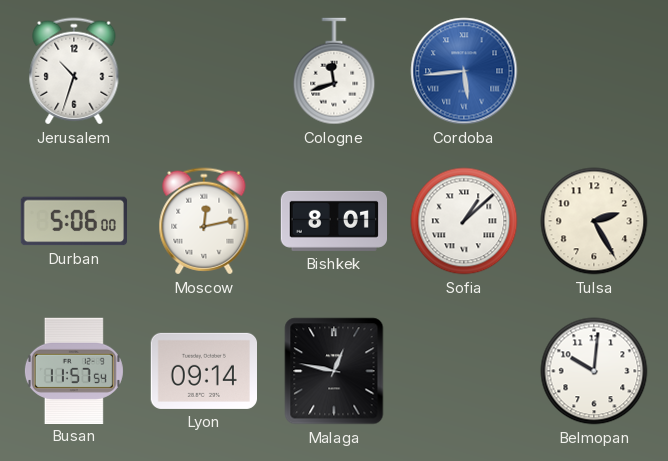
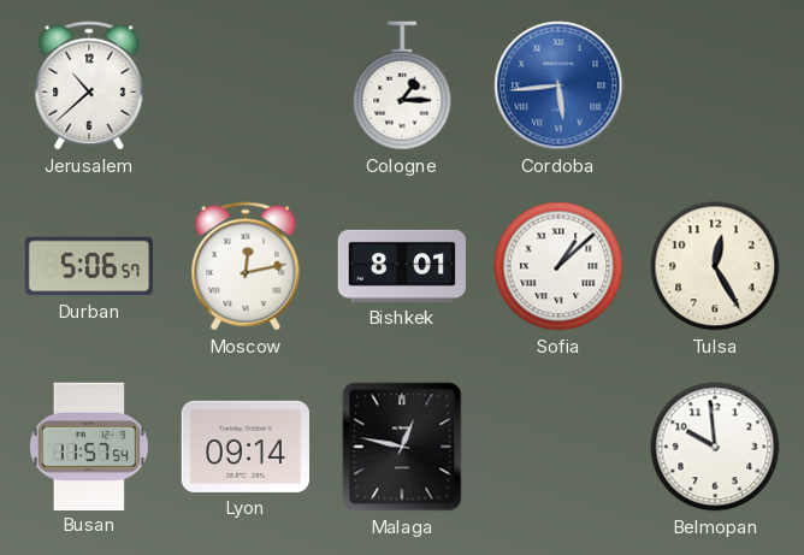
Jerusalem: 10:33 -> 10:38
Cologne: 11:42 -> 1:15
Durban: 5:06:00 -> 5:06:57
Tulsa: 2:25 -> 12:25
Belmopan: 10:01 -> 9:59
